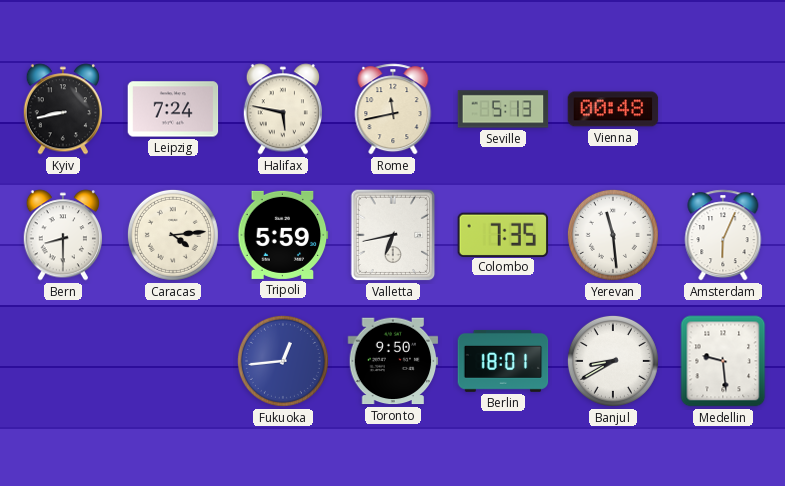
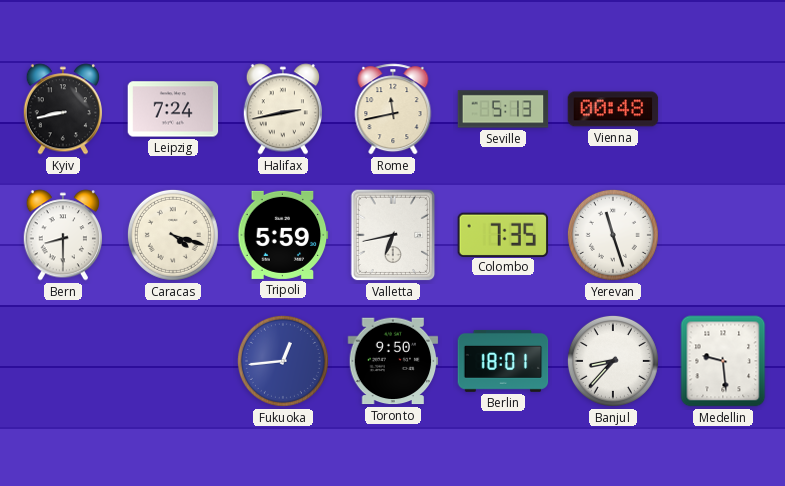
Halifax: 5:47 -> 2:43
Caracas: 4:14 -> 4:18
Yerevan: 11:29 -> 11:27
Amsterdam: 6:04 -> none
Banjul: 8:40 -> 8:37
